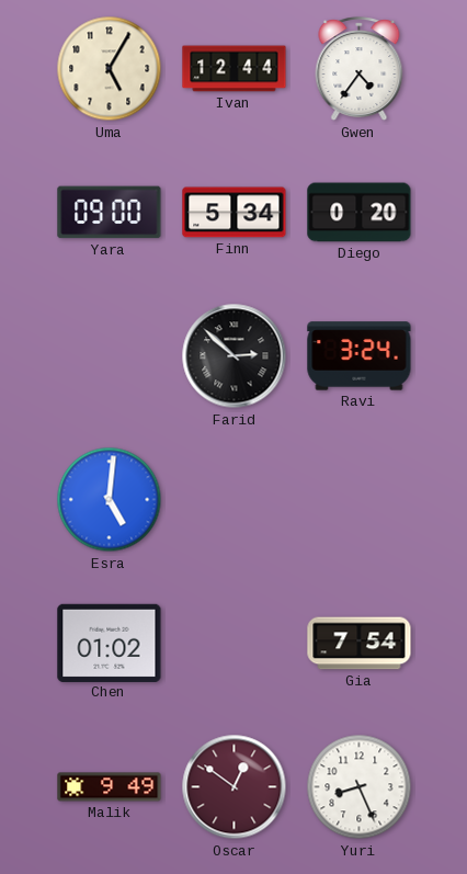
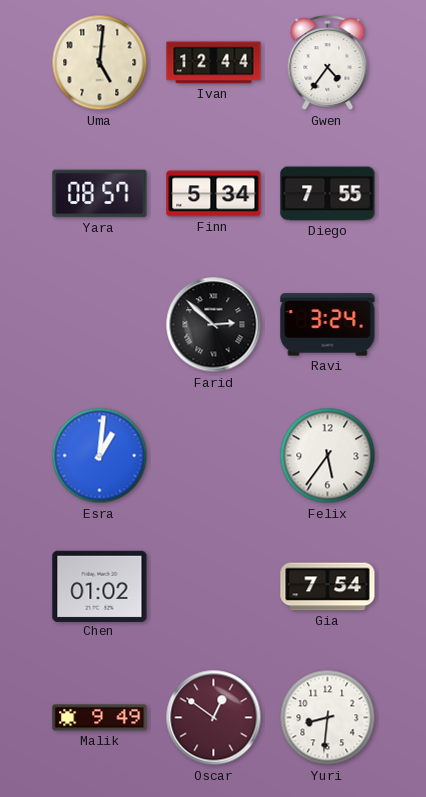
Uma: 5:05 -> 5:01
Yara: 09:00 -> 08:57
Diego: 0:20 -> 7:55
Esra: 5:01 -> 1:01
Felix: none -> 5:36
Yuri: 8:26 -> 8:31
